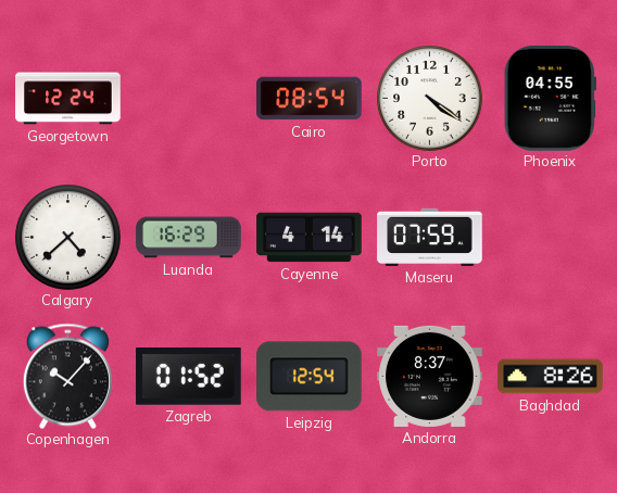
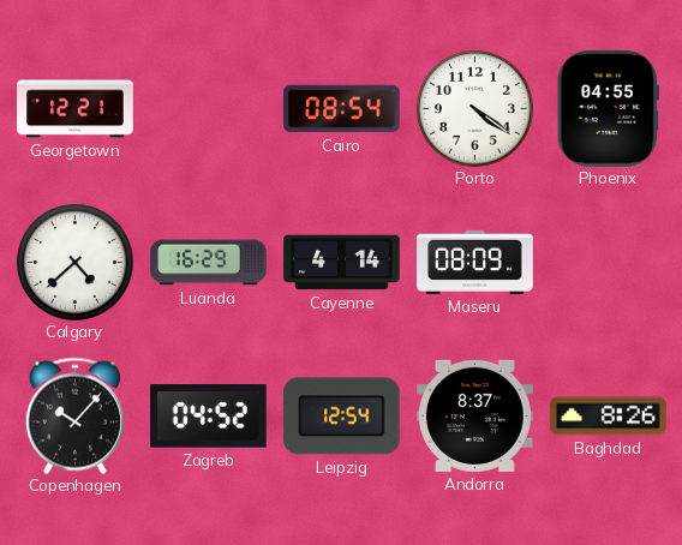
Georgetown: 12:24 -> 12:21
Maseru: 07:59 -> 08:09
Zagreb: 01:52 -> 04:52
